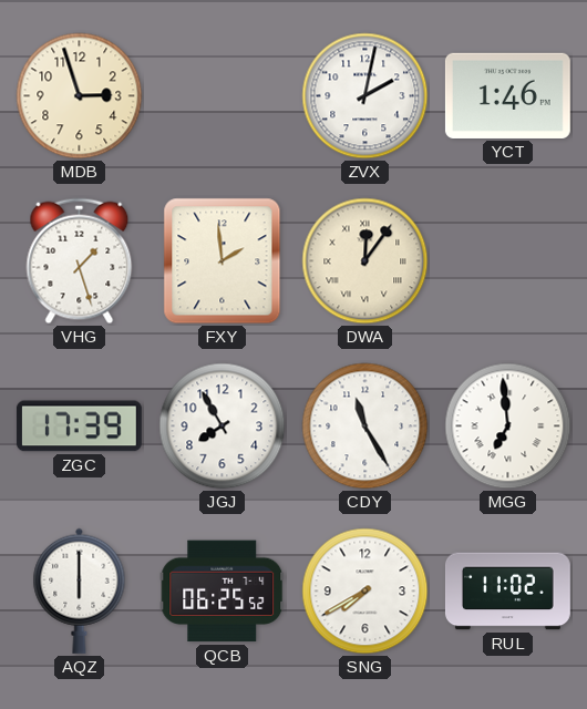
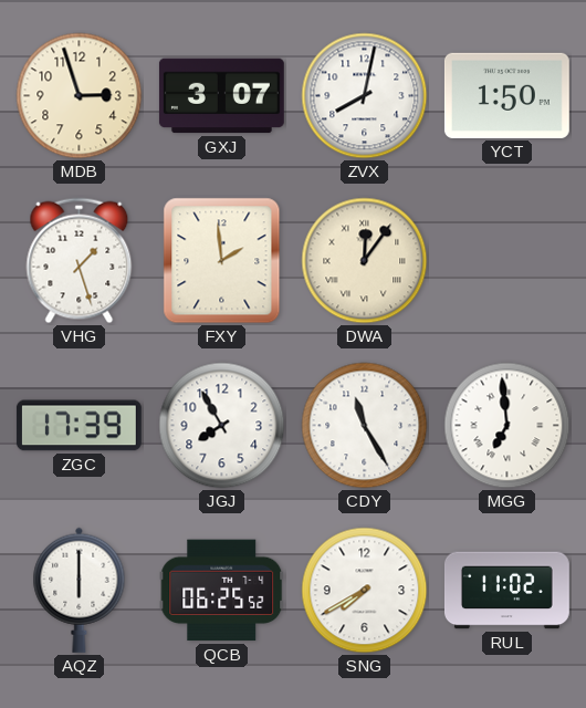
GXJ: none -> 3:07
ZVX: 2:02 -> 8:02
YCT: 1:46 -> 1:50
